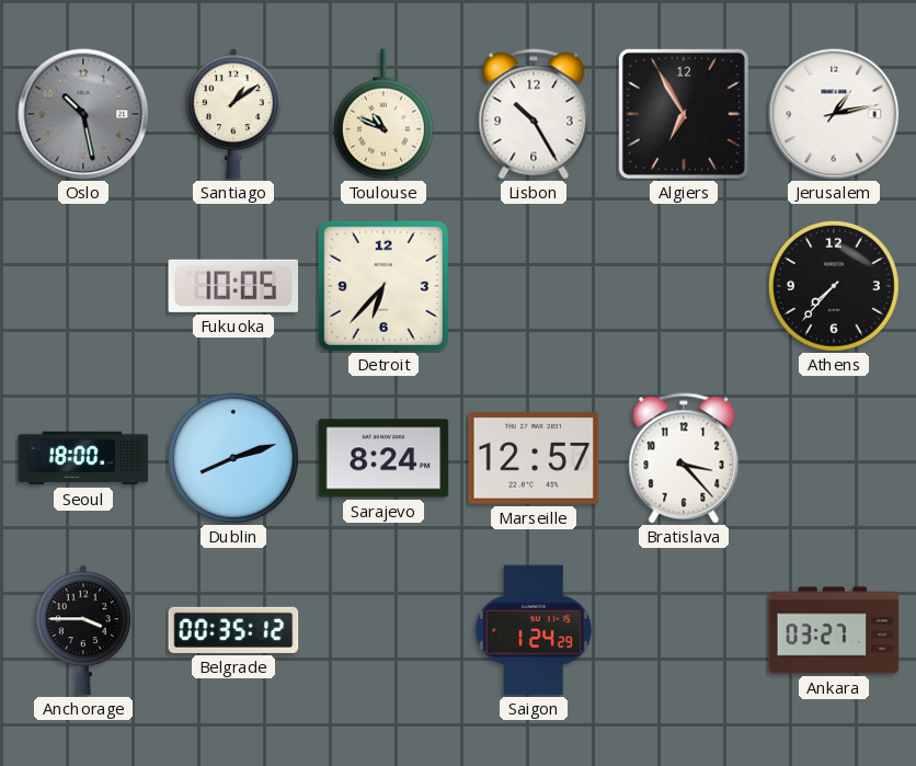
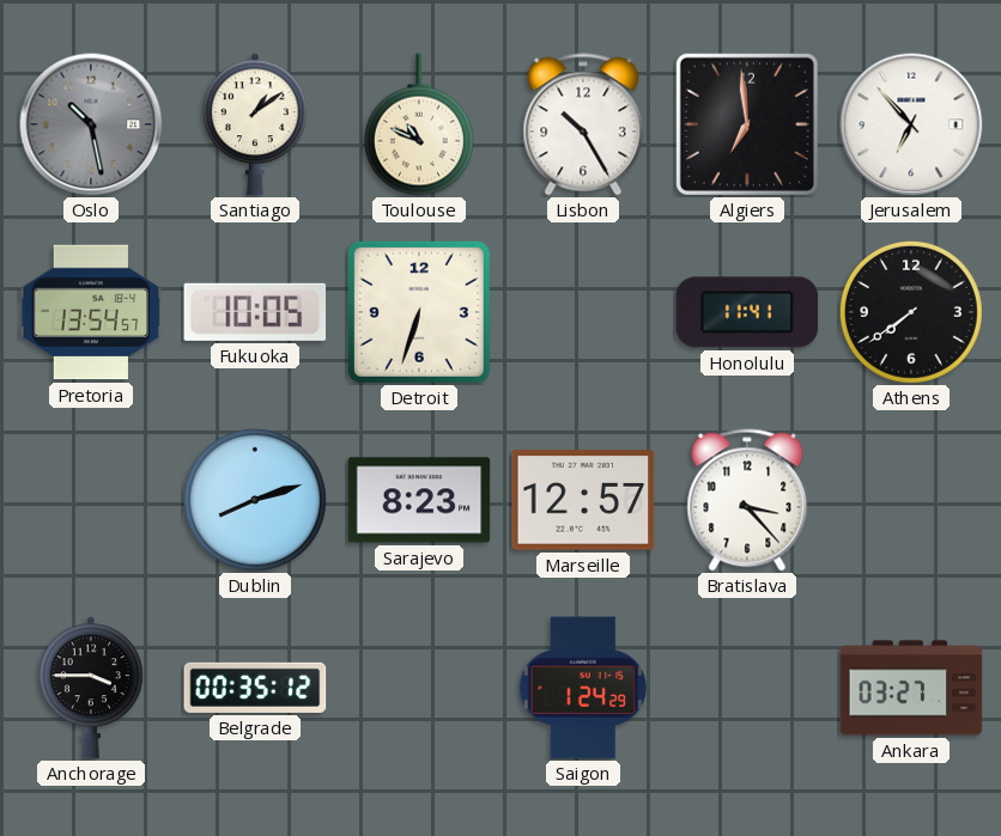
Algiers: 6:55 -> 6:59
Jerusalem: 1:13 -> 6:53
Pretoria: none -> 13:54
Detroit: 6:37 -> 6:33
Honolulu: none -> 11:41
Athens: 7:37 -> 7:39
Seoul: 18:00 -> none
Sarajevo: 8:24 -> 8:23
